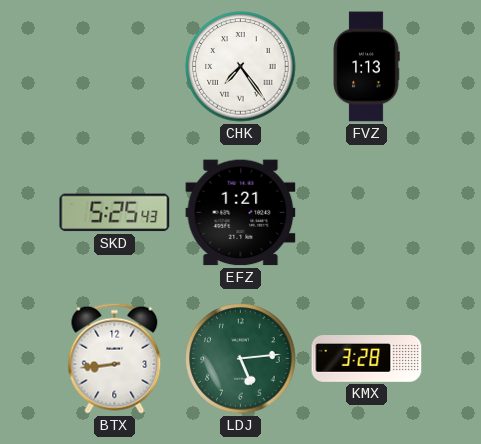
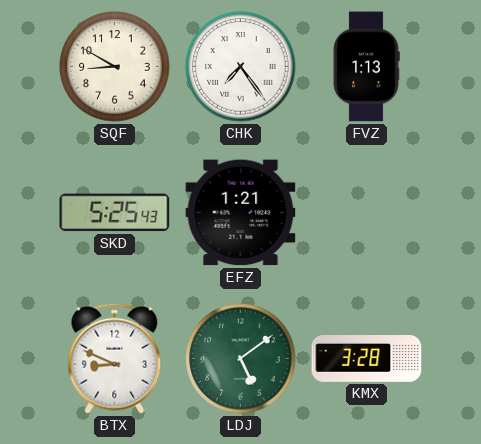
SQF: none -> 8:50
BTX: 8:44 -> 8:49
LDJ: 5:14 -> 5:09
